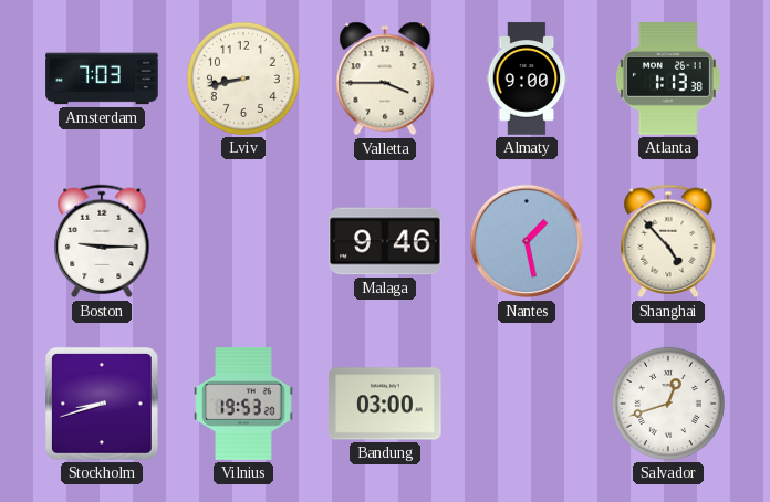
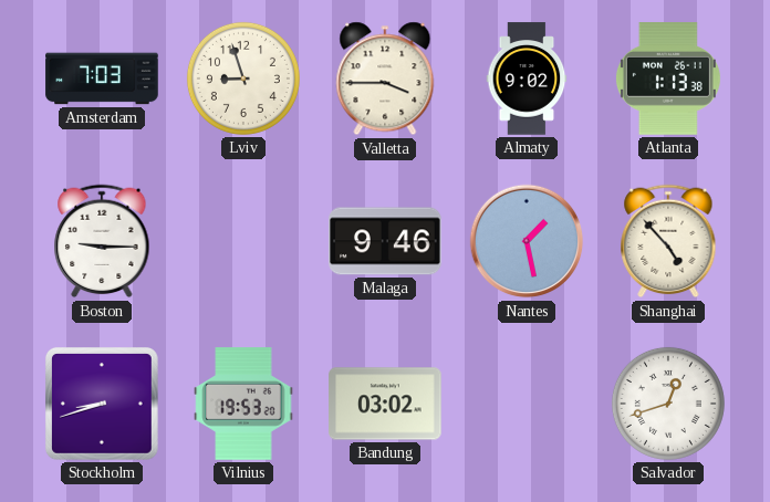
Lviv: 8:43 -> 8:57
Almaty: 9:00 -> 9:02
Bandung: 03:00 -> 03:02
